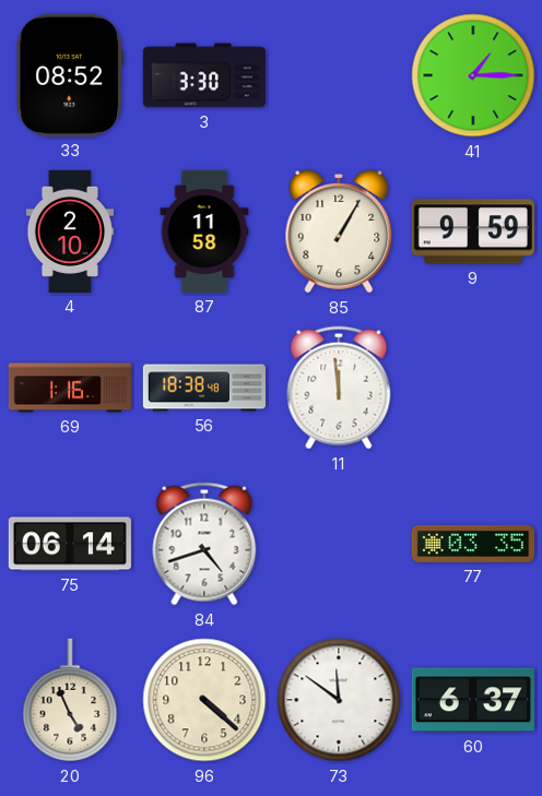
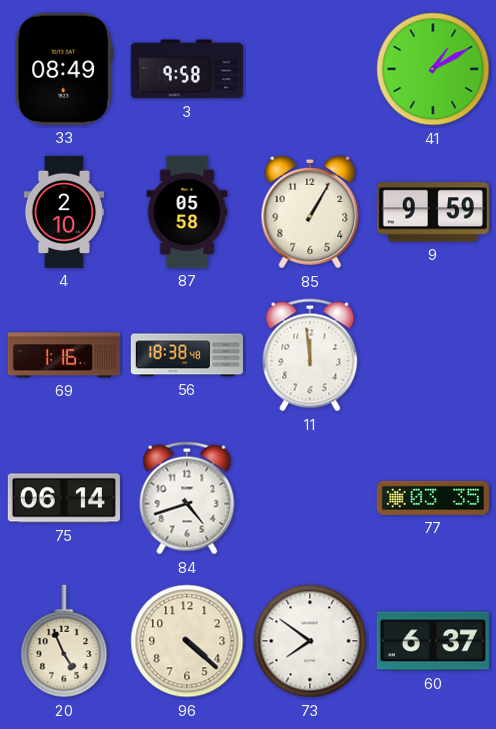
33: 08:52 -> 08:49
3: 3:30 -> 9:58
41: 1:15 -> 1:10
87: 11:58 -> 05:58
73: 11:51 -> 7:51
